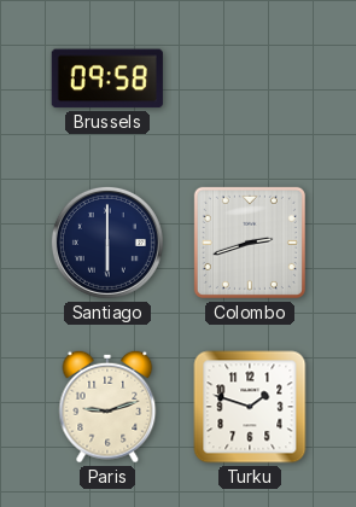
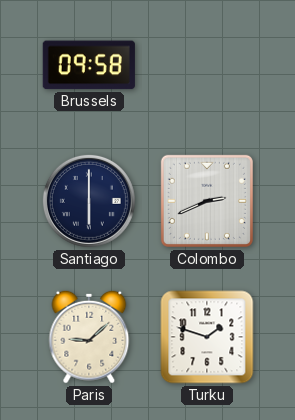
Colombo: 2:42 -> 2:41
Paris: 9:12 -> 9:08
